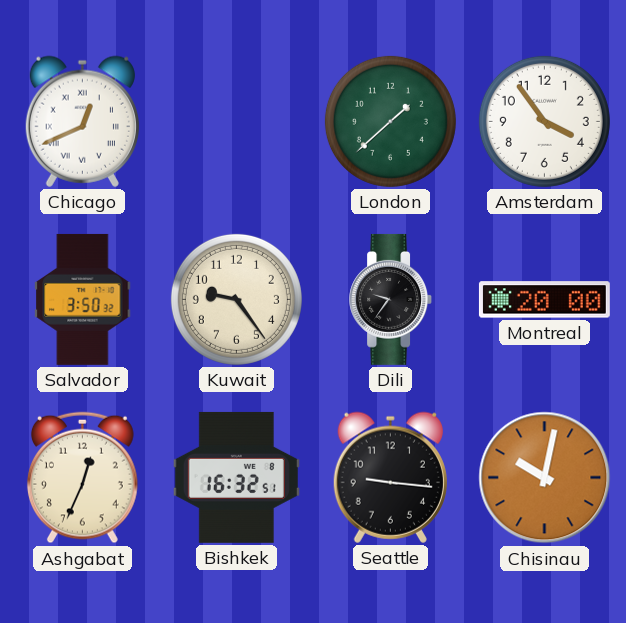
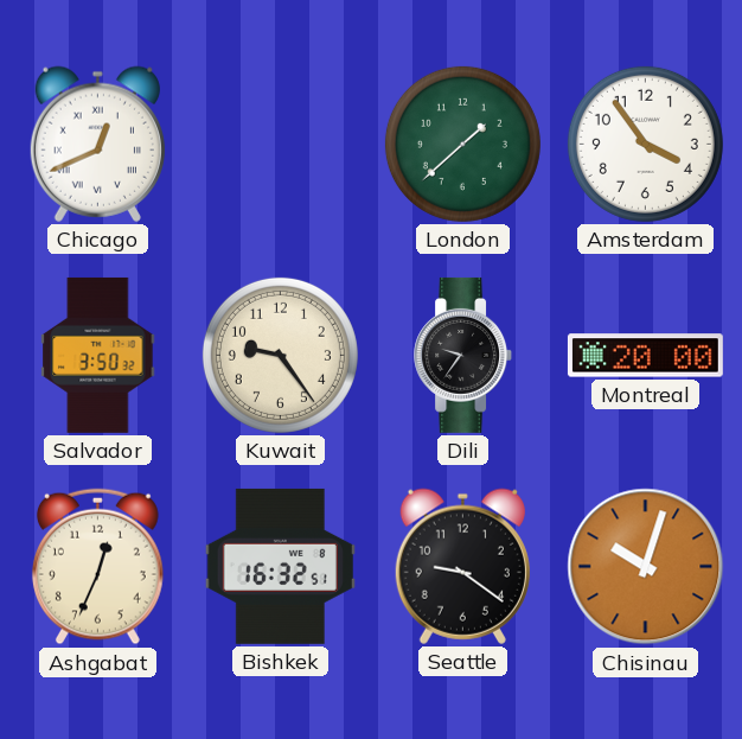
Seattle: 9:16 -> 9:21
Chisinau: 10:02 -> 10:03
